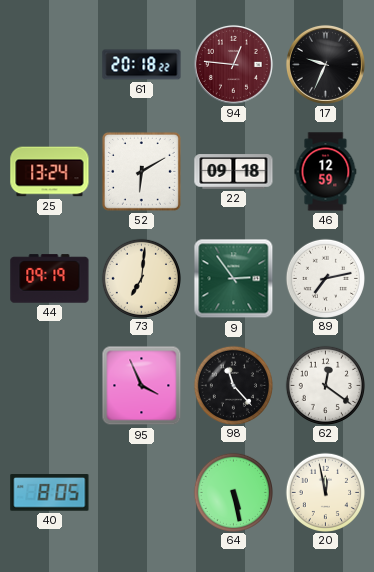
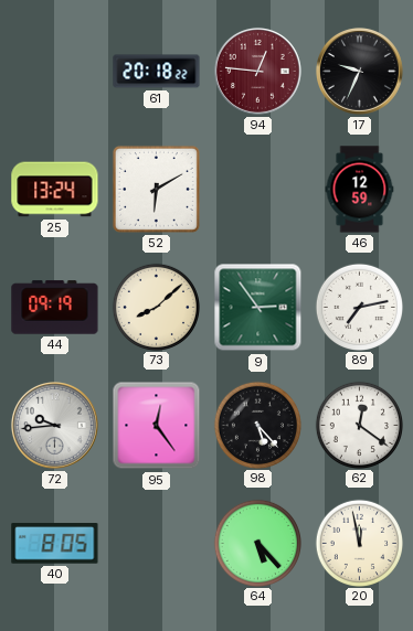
22: 09:18 -> none
73: 7:01 -> 8:08
72: none -> 9:44
95: 3:56 -> 12:24
98: 11:23 -> 5:23
64: 5:28 -> 5:23
